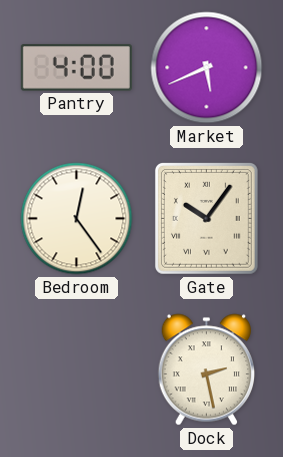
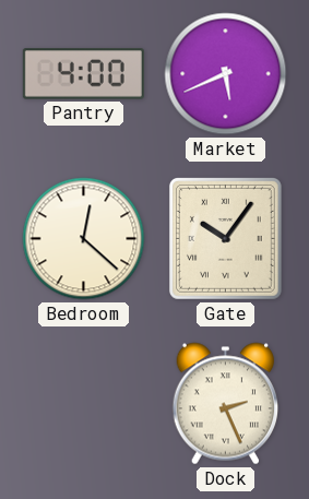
Bedroom: 12:24 -> 12:22
Dock: 2:28 -> 2:26
